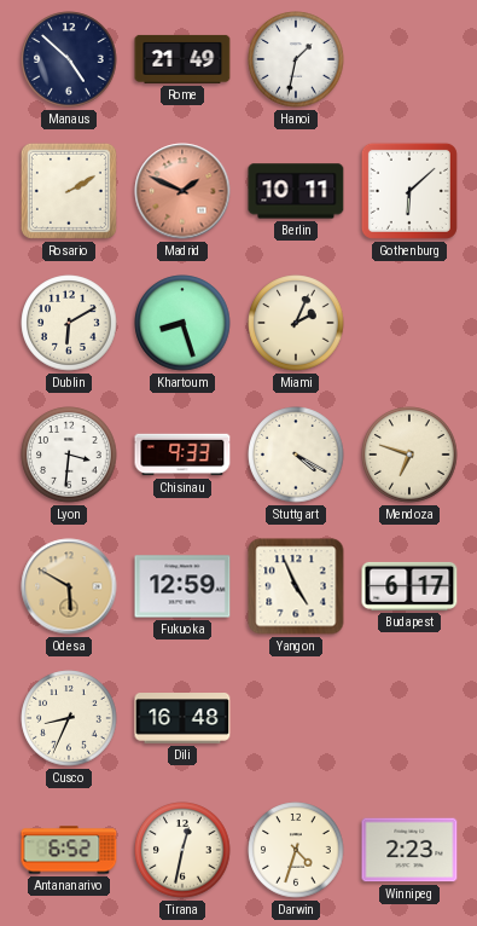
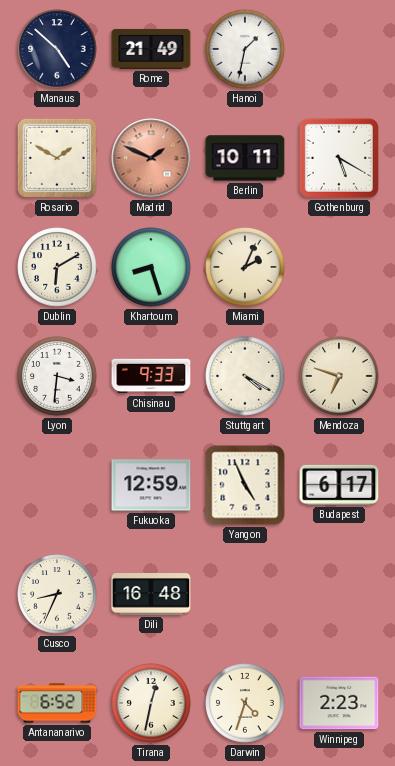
Rosario: 2:10 -> 1:50
Gothenburg: 6:08 -> 5:20
Odesa: 5:50 -> none
